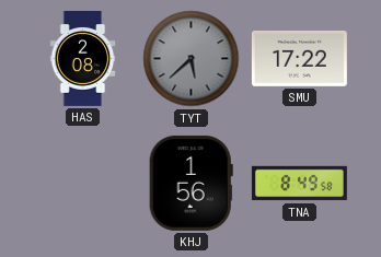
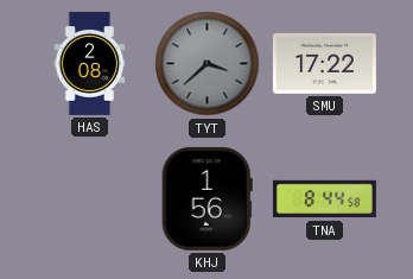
TYT: 5:38 -> 3:38
TNA: 8:49 -> 8:44
